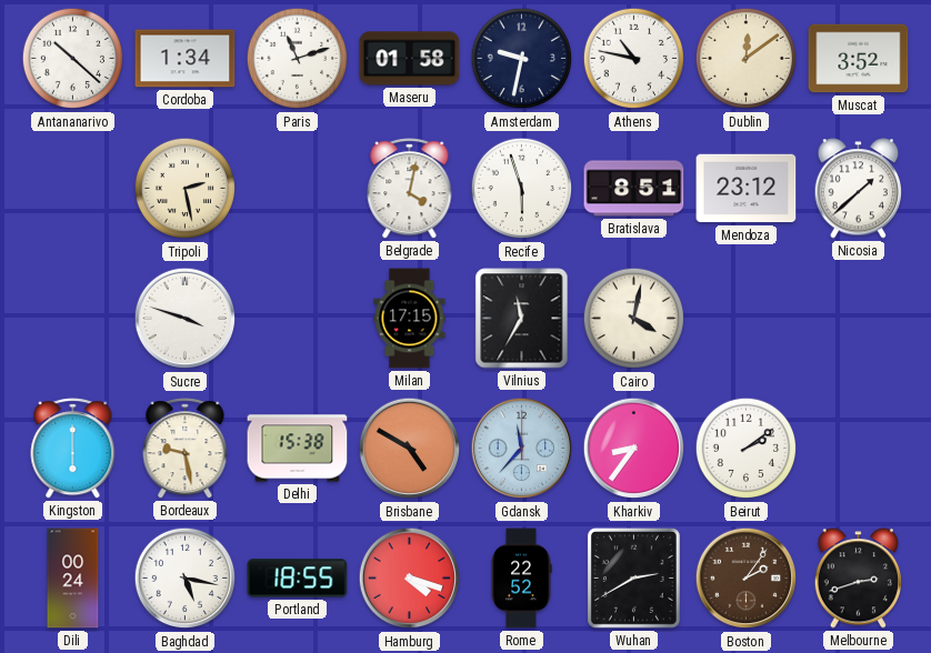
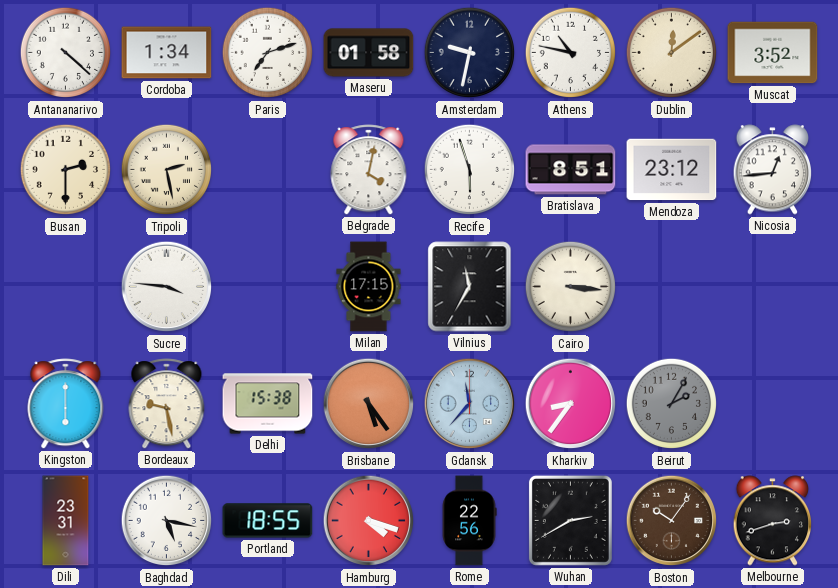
Antananarivo: 10:22 -> 4:22
Paris: 11:12 -> 7:12
Busan: none -> 2:30
Nicosia: 1:38 -> 12:44
Sucre: 3:48 -> 3:46
Cairo: 4:02 -> 3:16
Brisbane: 4:50 -> 5:24
Beirut: 2:09 -> 2:05
Beirut dial: white -> grey
Dili: 00:24 -> 23:31
Rome: 22:52 -> 22:56
Boston: 2:06 -> 10:06
